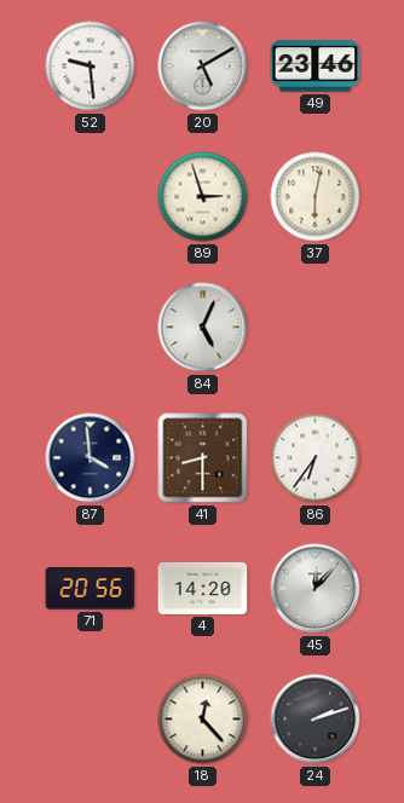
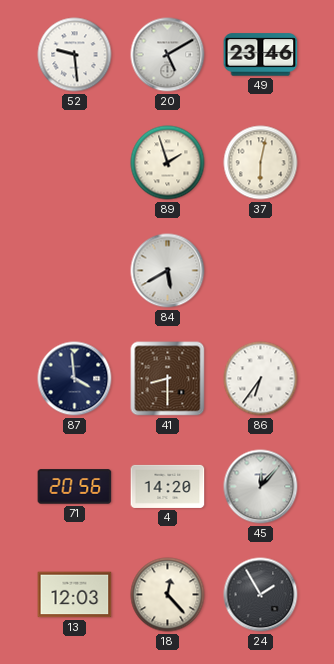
89: 2:57 -> 1:57
84: 5:04 -> 5:40
13: none -> 12:03
24: 2:12 -> 1:55
